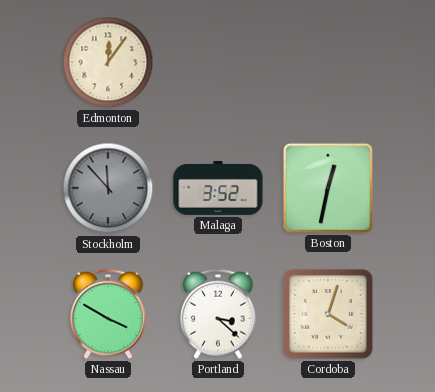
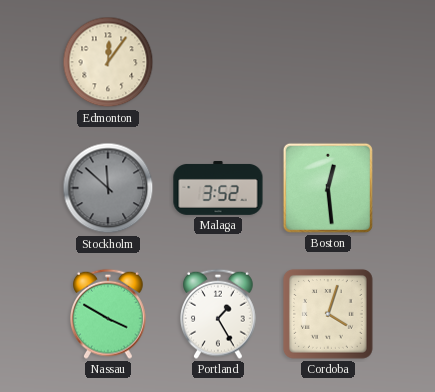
Stockholm: 11:53 -> 11:52
Boston: 12:32 -> 12:29
Portland: 3:22 -> 1:25
